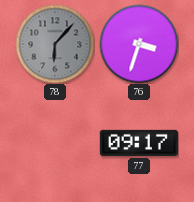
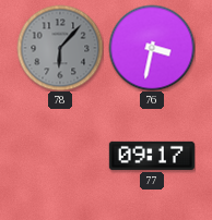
76: 3:33 -> 3:32
